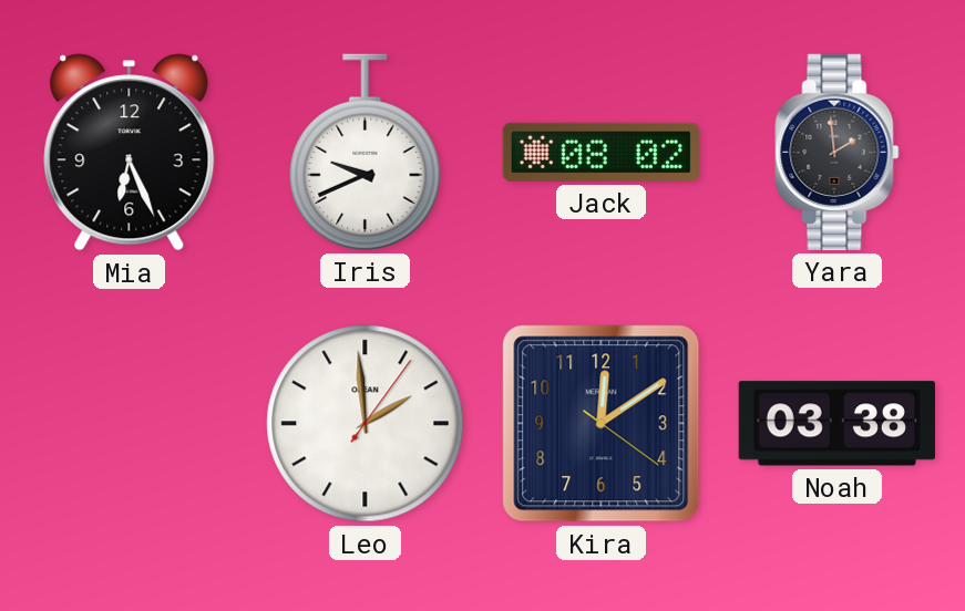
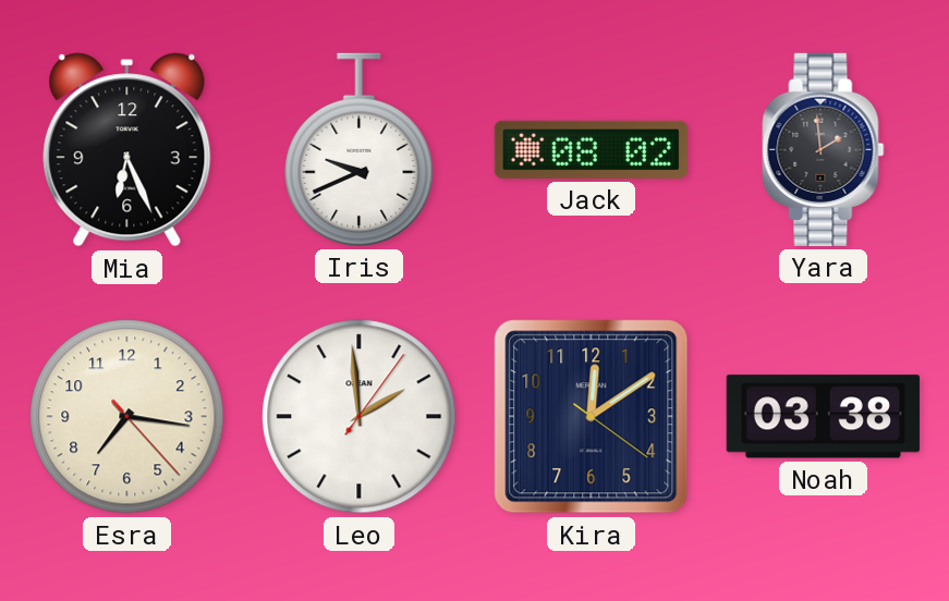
Esra: none -> 7:16
